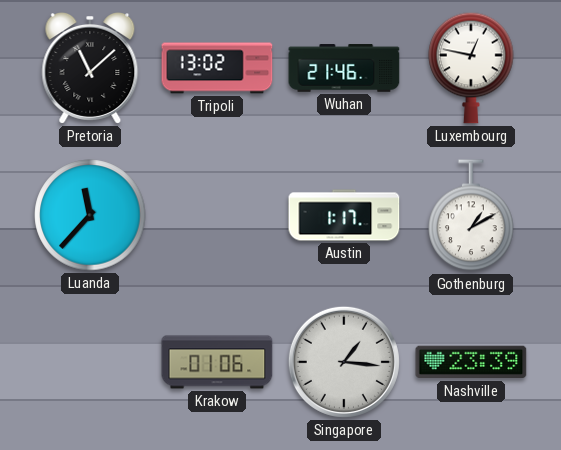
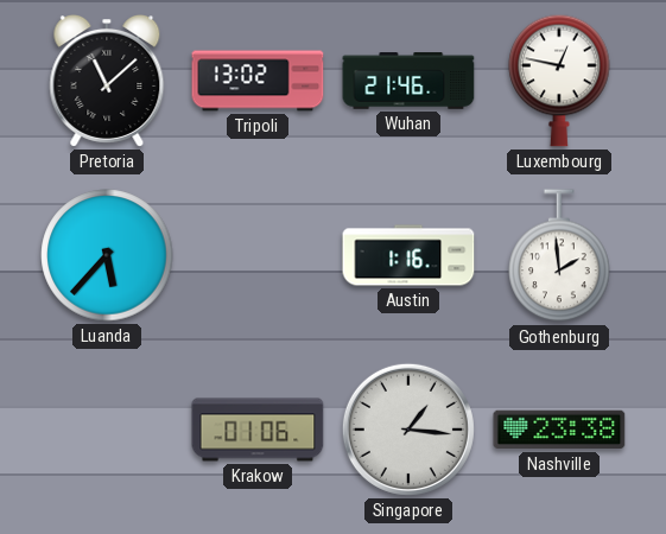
Luanda: 11:37 -> 5:37
Austin: 1:17 -> 1:16
Gothenburg: 1:10 -> 1:59
Nashville: 23:39 -> 23:38
